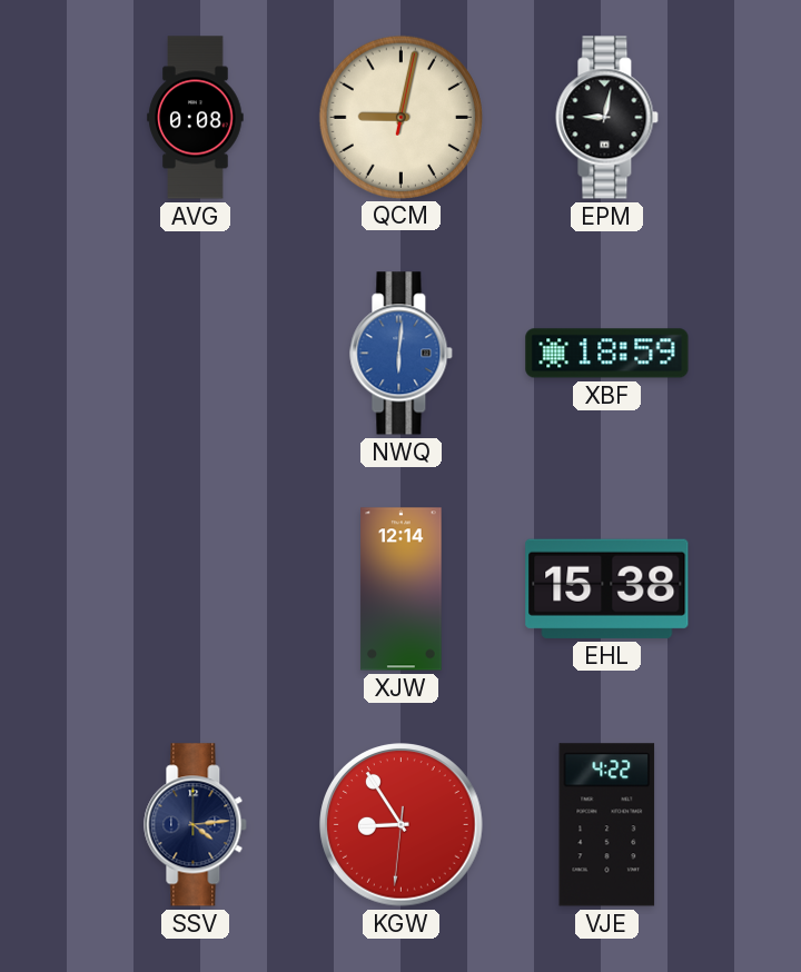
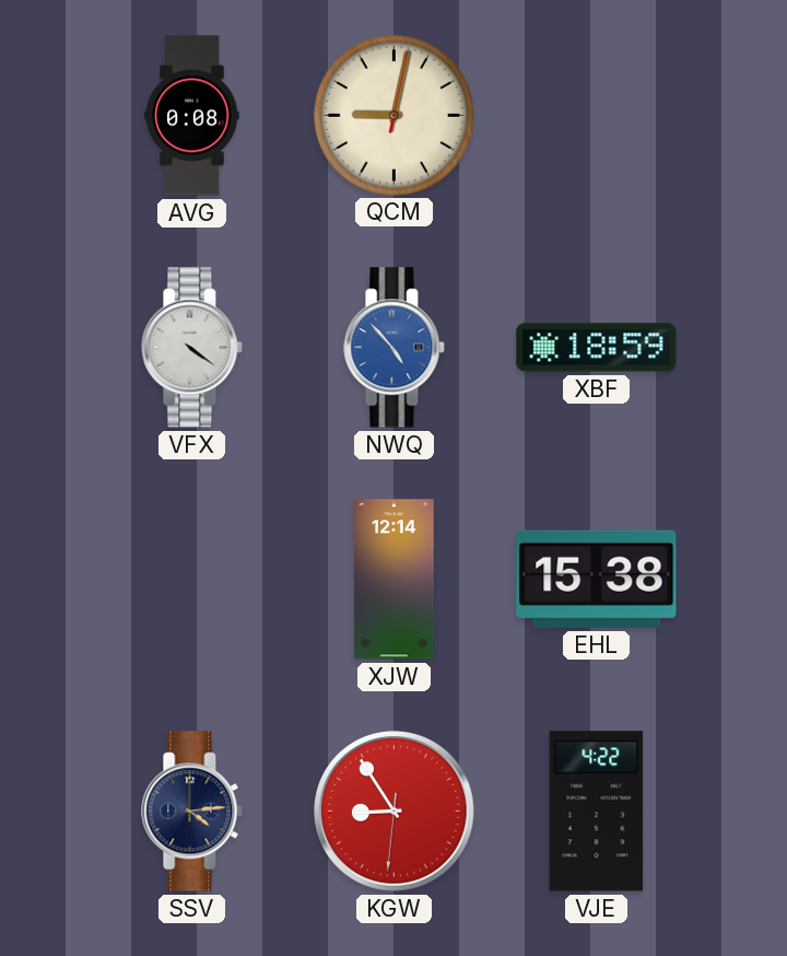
EPM: 9:02 -> none
VFX: none -> 4:21
NWQ: 6:01 -> 4:53
